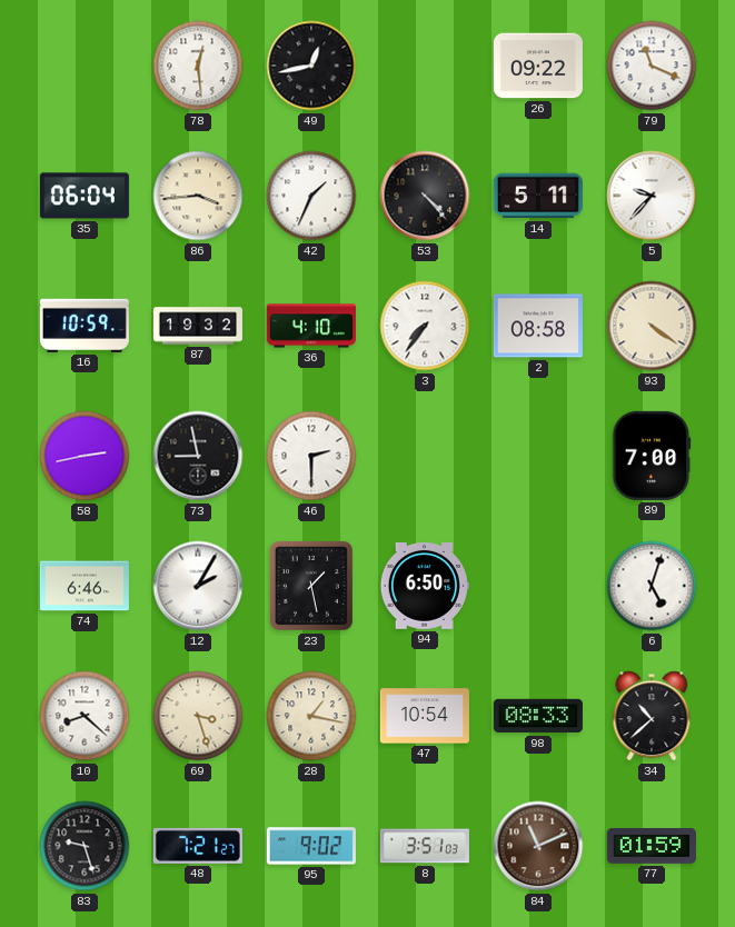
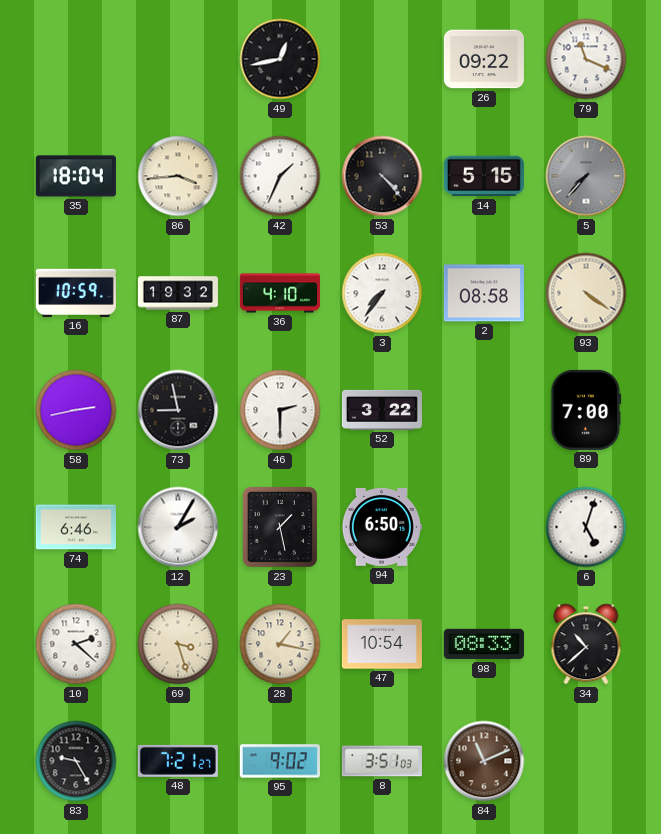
78: 12:29 -> none
35: 06:04 -> 18:04
14: 5:11 -> 5:15
5: 9:37 -> 7:37
5 dial: white -> grey
52: none -> 3:22
10: 8:22 -> 2:22
83: 9:27 -> 9:25
77: 01:59 -> none
